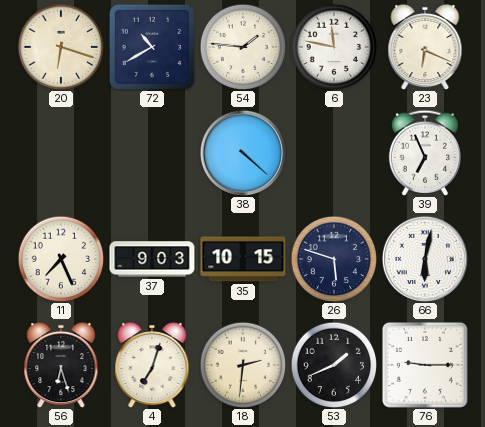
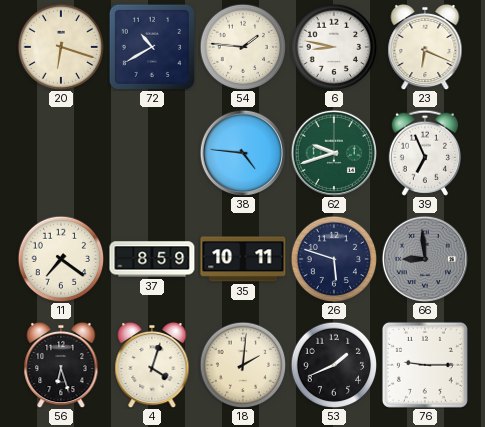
6: 11:47 -> 8:47
38: 4:22 -> 4:46
62: none -> 9:42
11: 7:26 -> 7:21
37: 9:03 -> 8:59
35: 10:15 -> 10:11
66: 6:02 -> 8:59
66 dial: white -> grey
4: 7:03 -> 4:03
18: 2:31 -> 2:01
